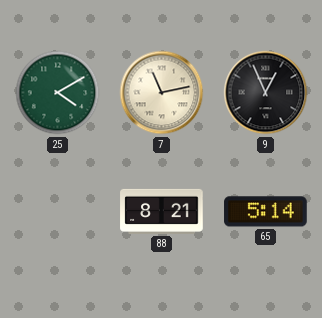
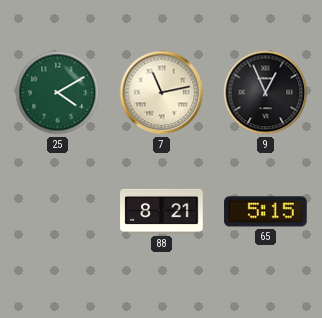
65: 5:14 -> 5:15
